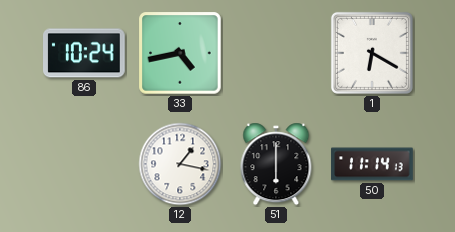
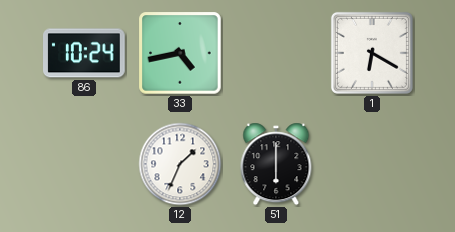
12: 1:17 -> 1:34
50: 11:14 -> none
